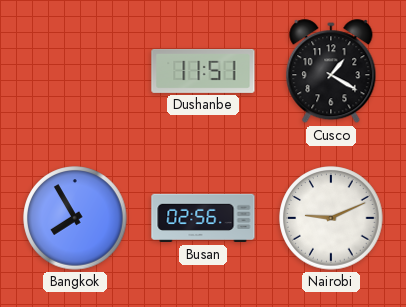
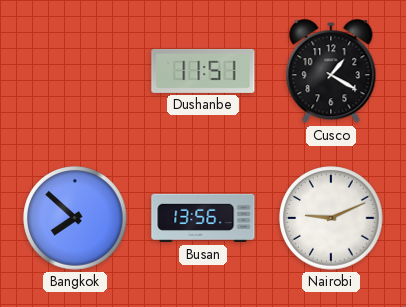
Bangkok: 7:55 -> 7:52
Busan: 02:56 -> 13:56
